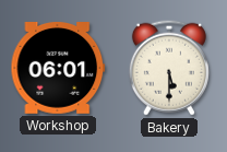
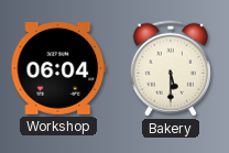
Workshop: 06:01 -> 06:04
